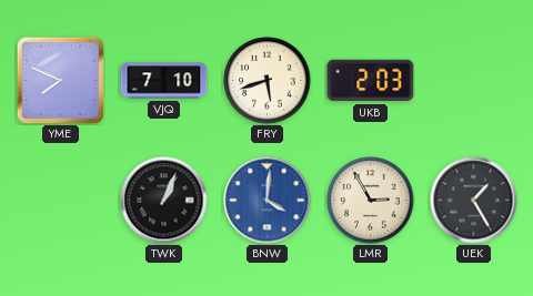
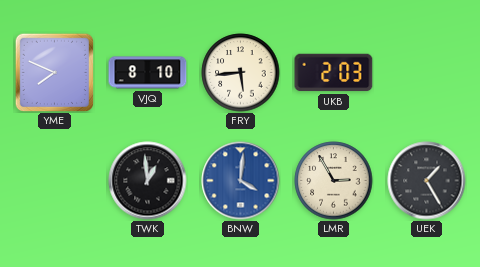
VJQ: 7:10 -> 8:10
FRY: 5:42 -> 5:44
TWK: 1:04 -> 12:59
